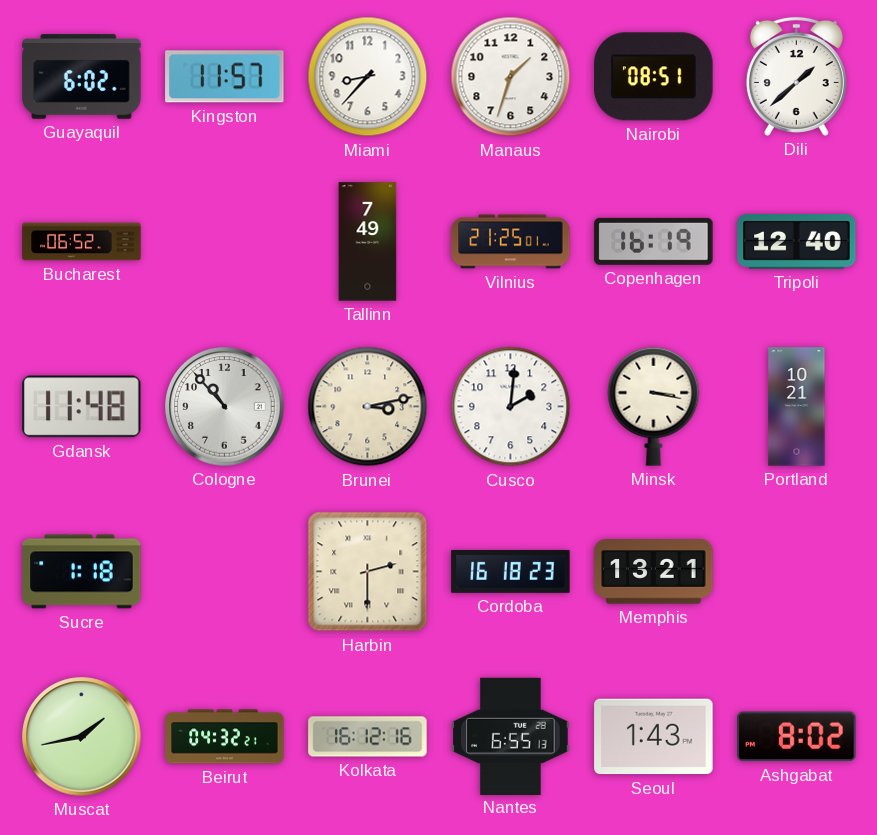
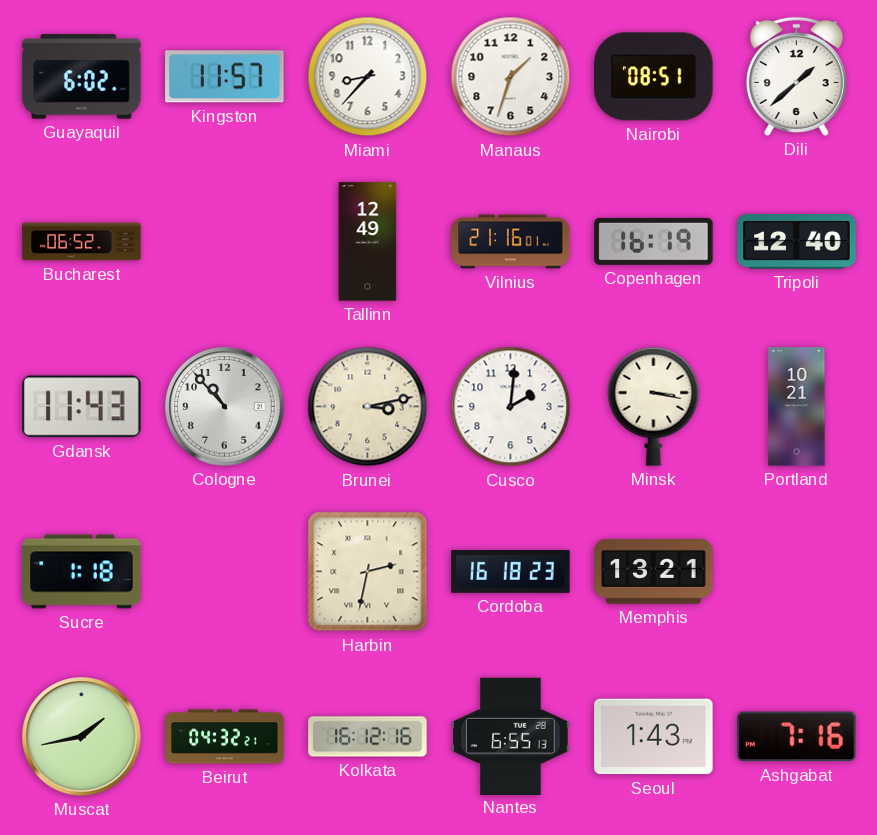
Tallinn: 7:49 -> 12:49
Vilnius: 21:25 -> 21:16
Gdansk: 11:48 -> 11:43
Harbin: 2:30 -> 2:32
Ashgabat: 8:02 -> 7:16
